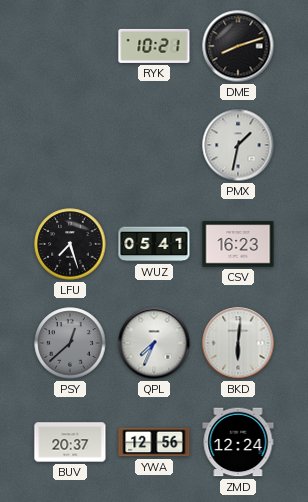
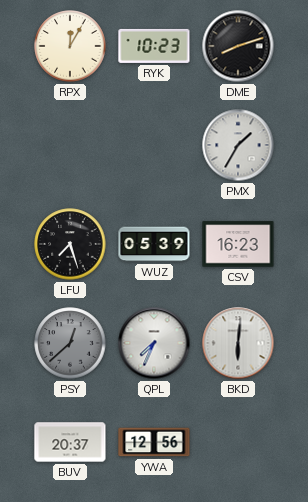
RPX: none -> 12:05
RYK: 10:21 -> 10:23
PMX: 1:32 -> 1:35
WUZ: 05:41 -> 05:39
ZMD: 12:24 -> none
